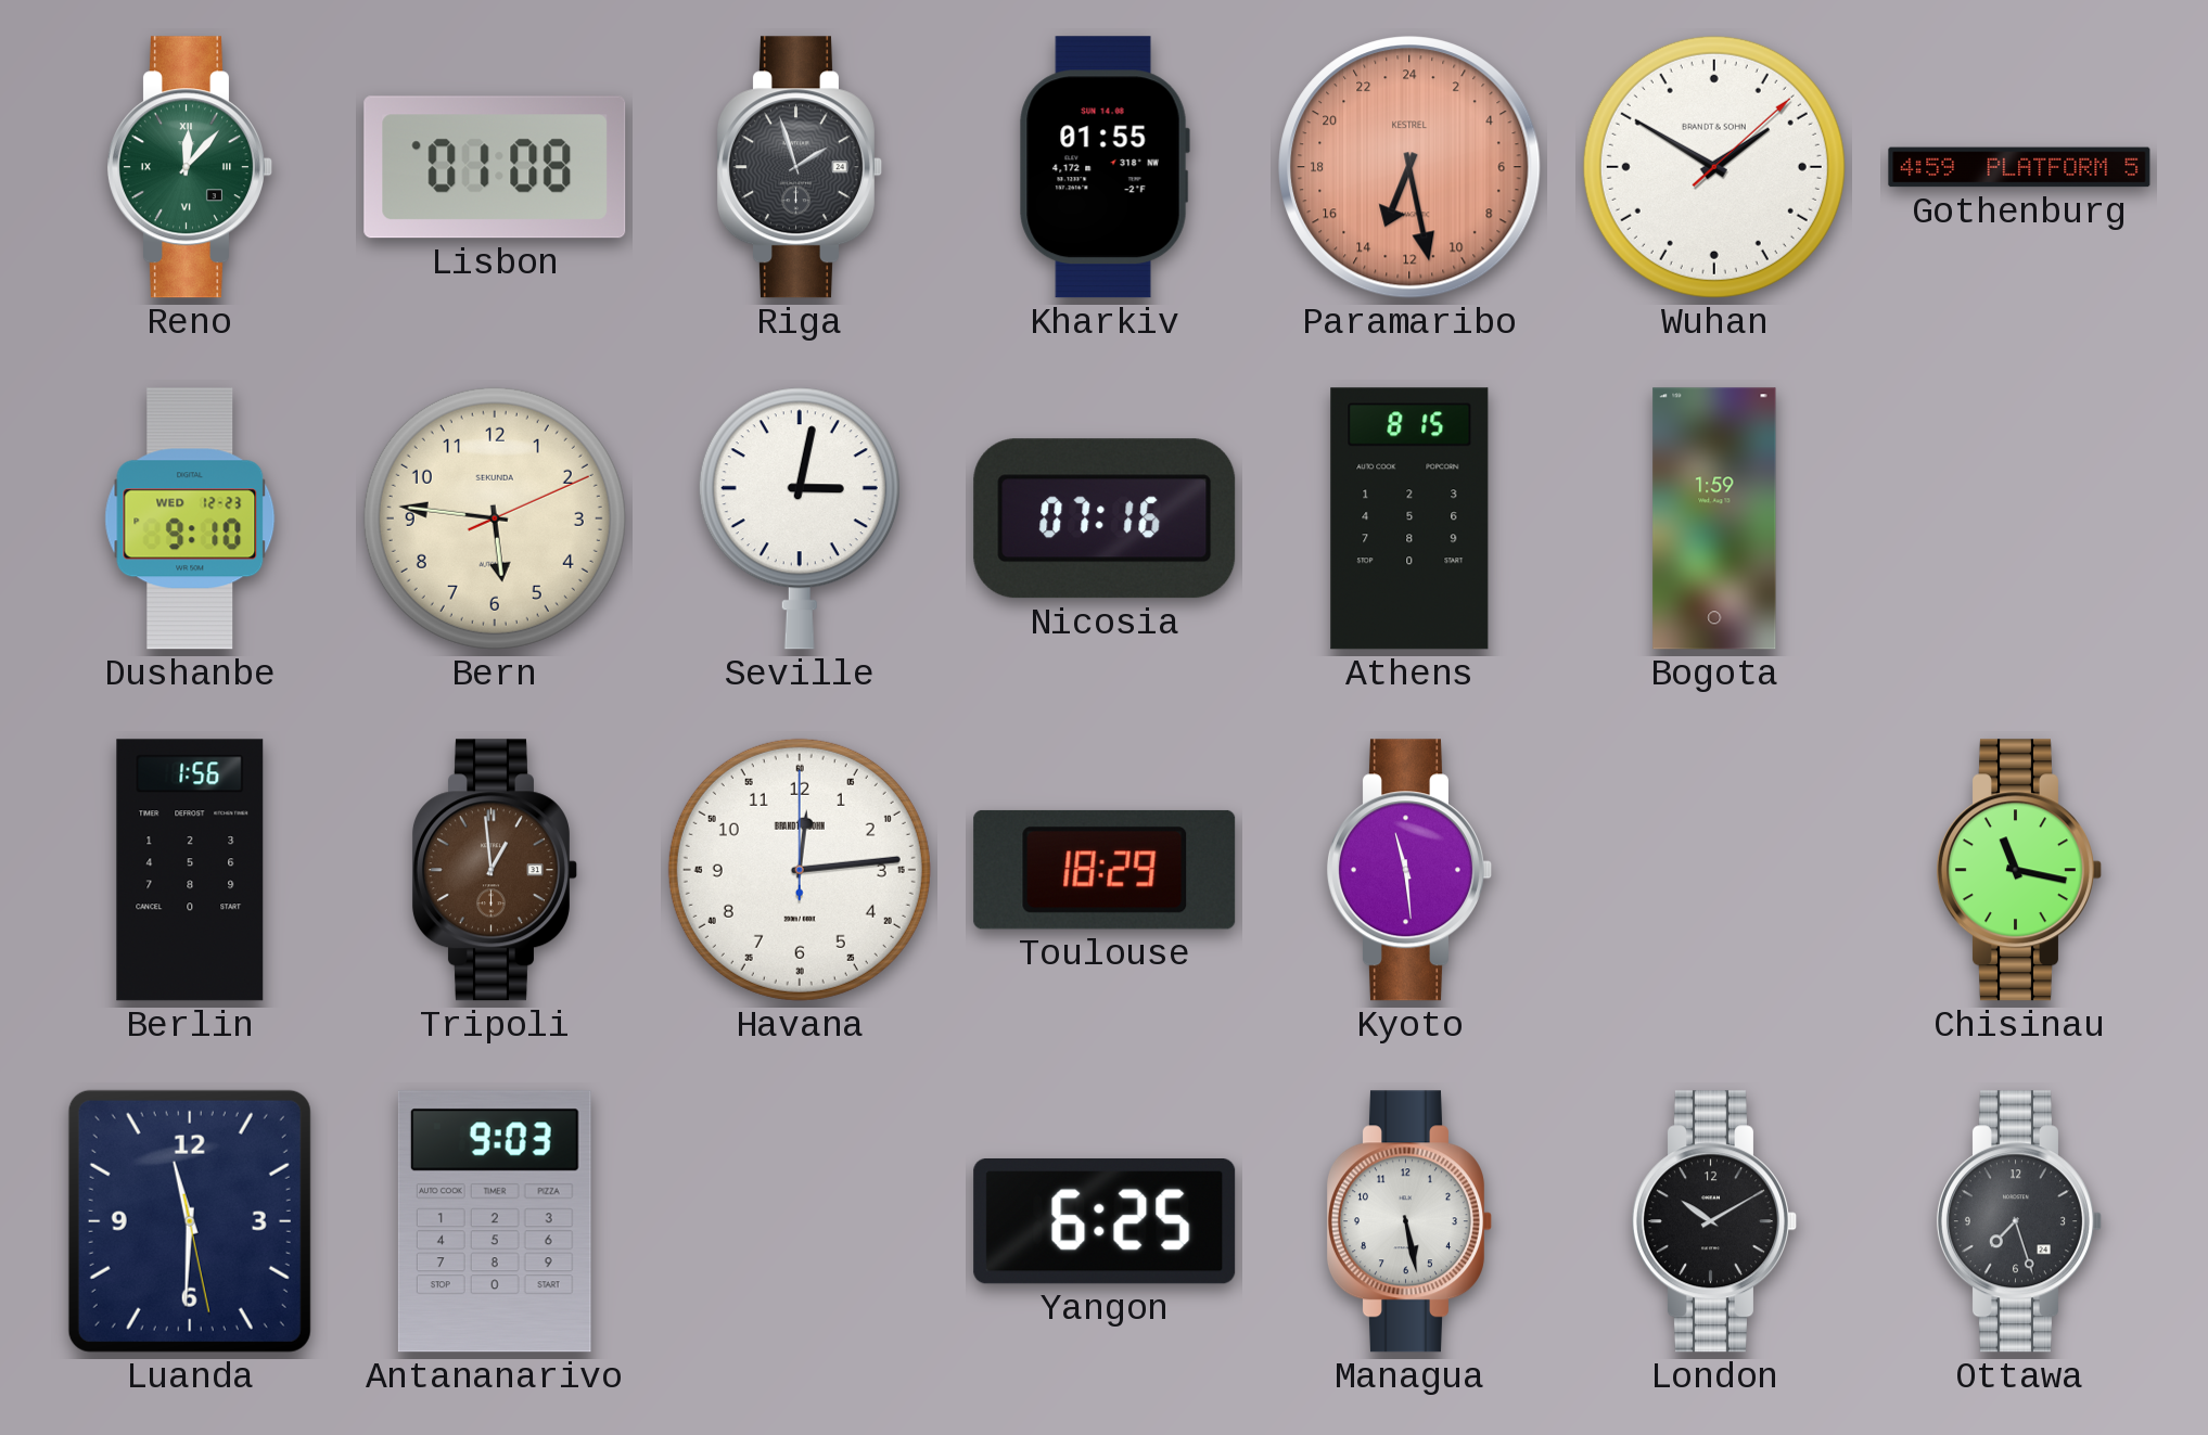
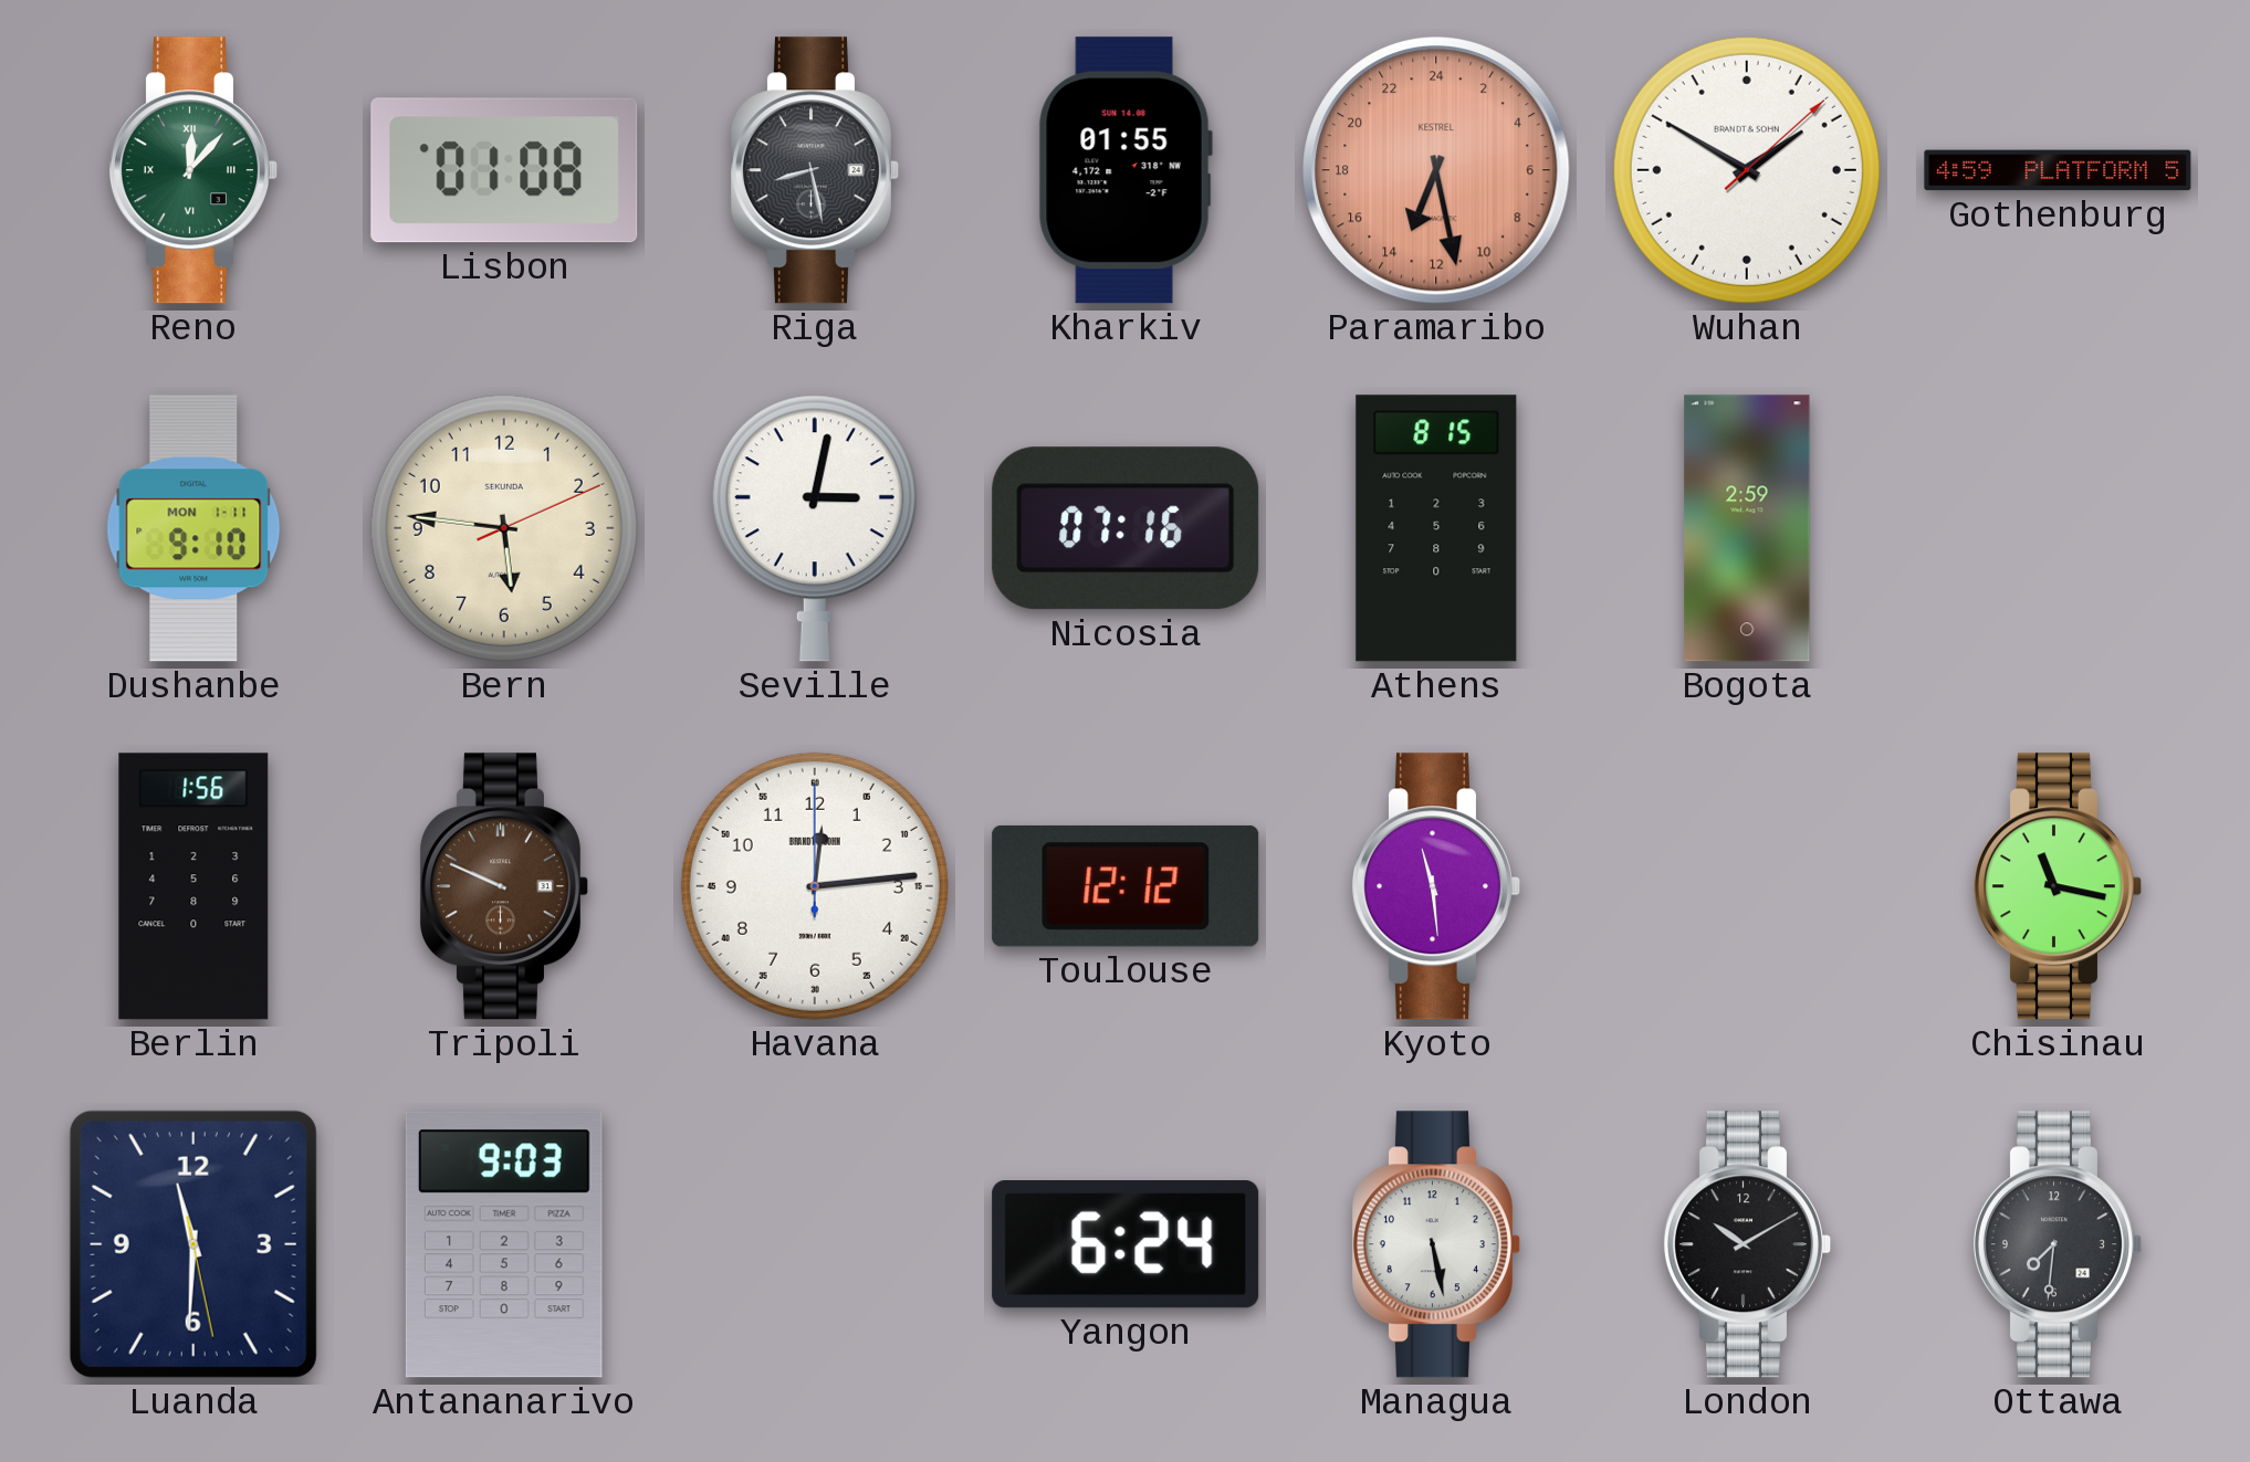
Riga: 1:57 -> 8:28
Dushanbe date: WED 12-23 -> MON 1-11
Bogota: 1:59 -> 2:59
Tripoli: 12:59 -> 9:49
Toulouse: 18:29 -> 12:12
Yangon: 6:25 -> 6:24
Ottawa: 7:27 -> 7:31
